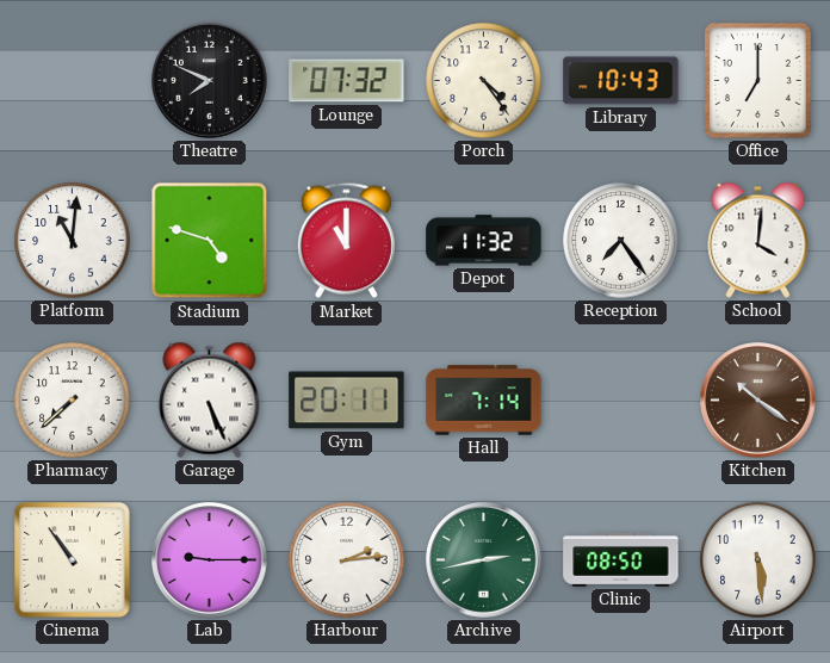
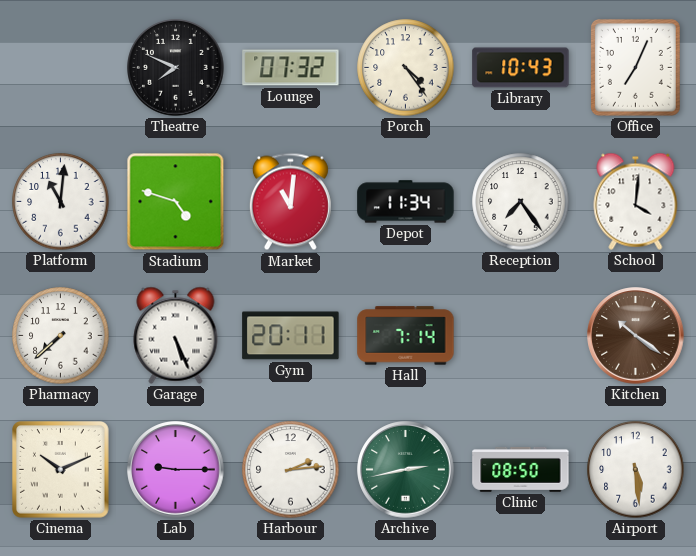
Office: 7:00 -> 7:04
Market: 11:00 -> 11:01
Depot: 11:32 -> 11:34
Cinema: 10:54 -> 10:11
